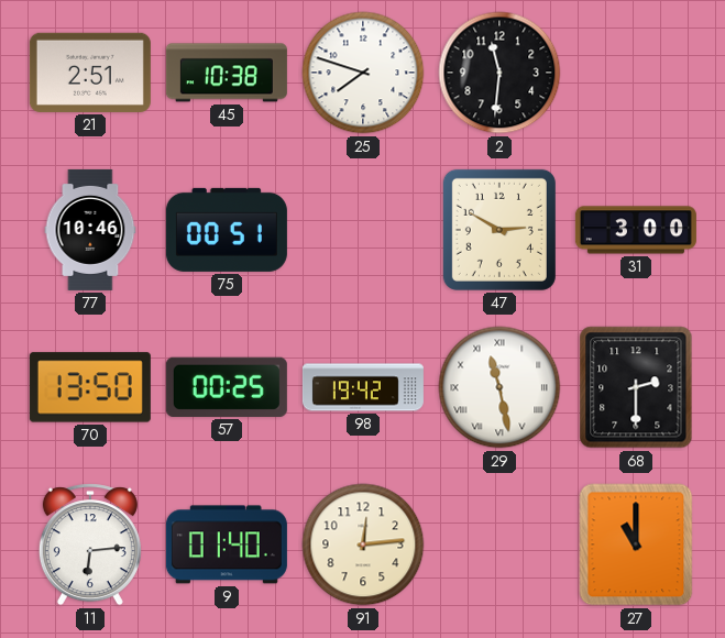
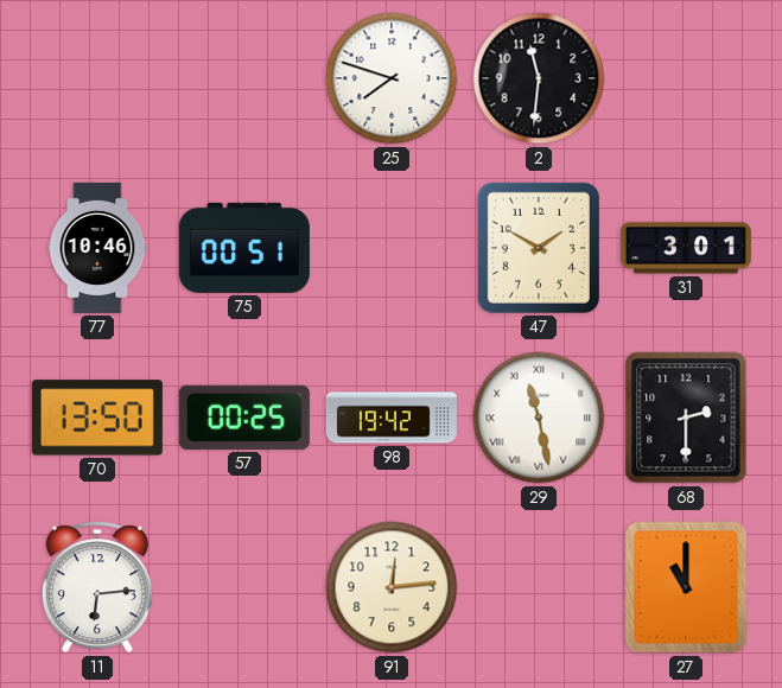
21: 2:51 -> none
45: 10:38 -> none
47: 2:50 -> 1:50
31: 3:00 -> 3:01
9: 01:40 -> none
